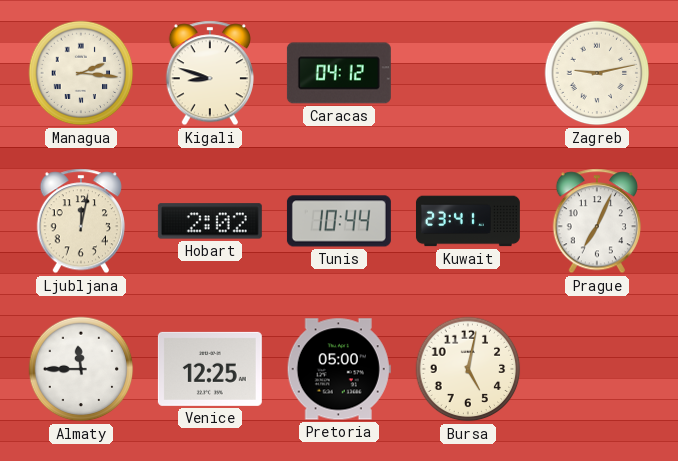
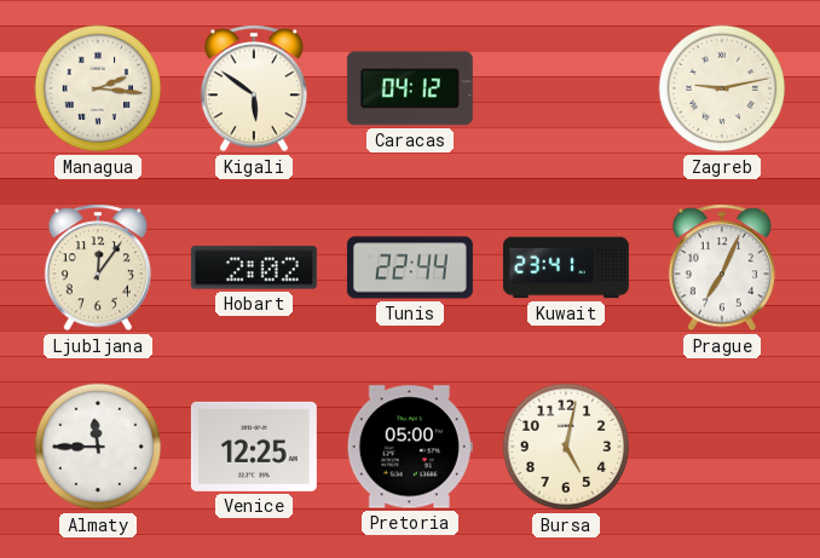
Kigali: 8:48 -> 5:51
Ljubljana: 12:02 -> 12:06
Tunis: 10:44 -> 22:44
